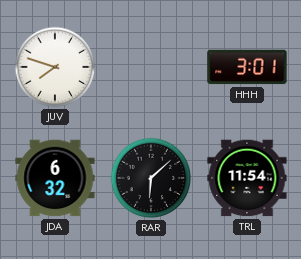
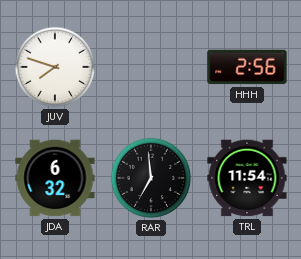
HHH: 3:01 -> 2:56
RAR: 6:08 -> 6:59
